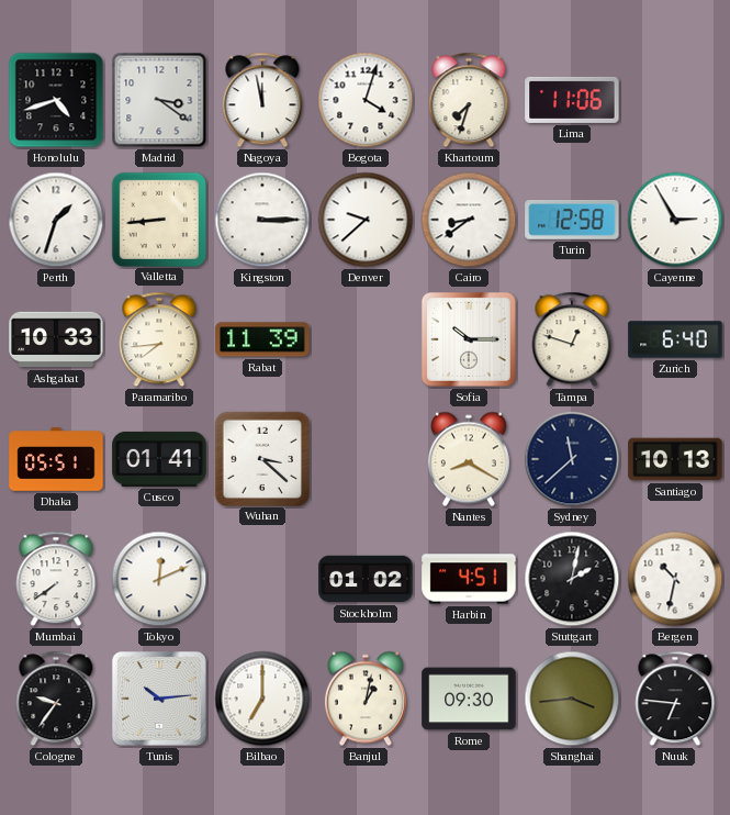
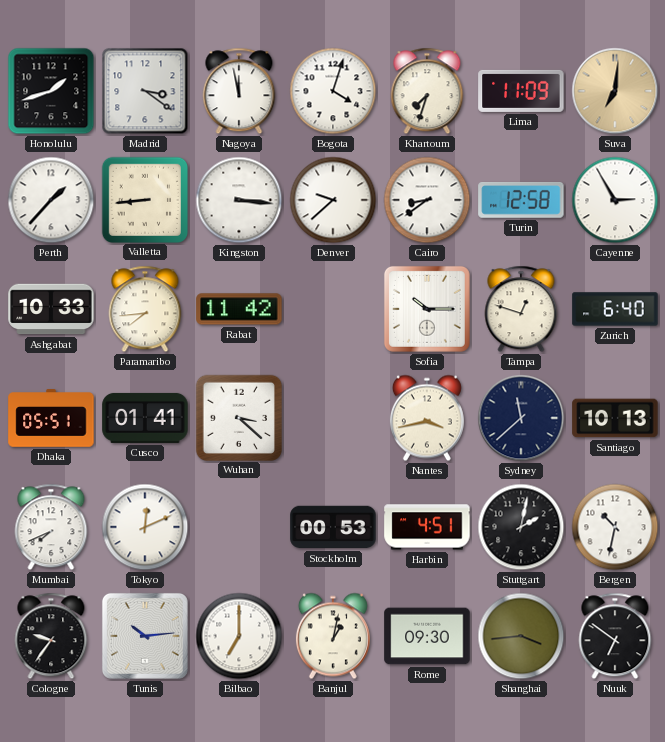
Honolulu: 4:42 -> 1:42
Lima: 11:06 -> 11:09
Suva: none -> 7:01
Perth: 1:33 -> 1:37
Kingston: 3:15 -> 3:16
Rabat: 11:39 -> 11:42
Nantes: 8:20 -> 3:43
Mumbai: 7:39 -> 7:41
Stockholm: 01:02 -> 00:53
Nuuk: 6:46 -> 6:51
